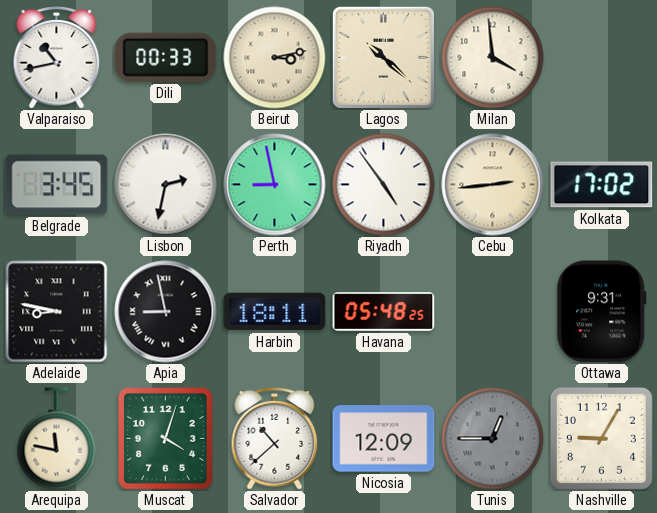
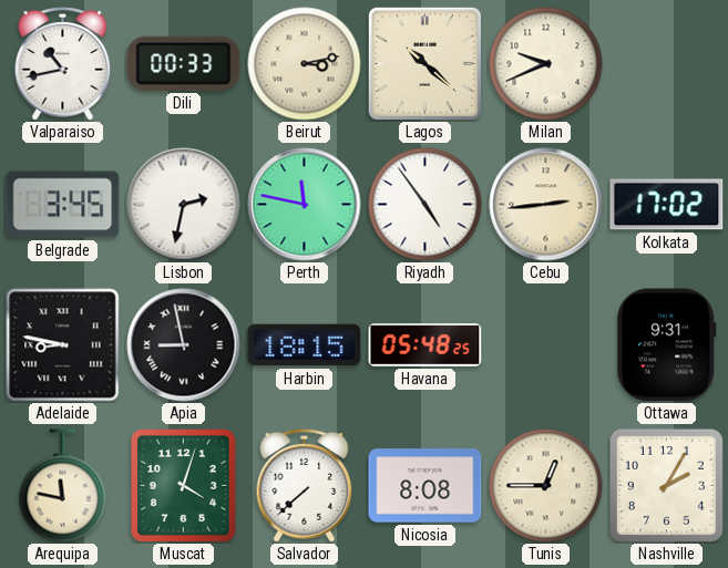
Milan: 3:59 -> 9:41
Perth: 8:58 -> 11:47
Harbin: 18:11 -> 18:15
Salvador: 10:38 -> 7:38
Nicosia: 12:09 -> 8:08
Tunis dial: grey -> cream
Nashville: 9:05 -> 2:05
